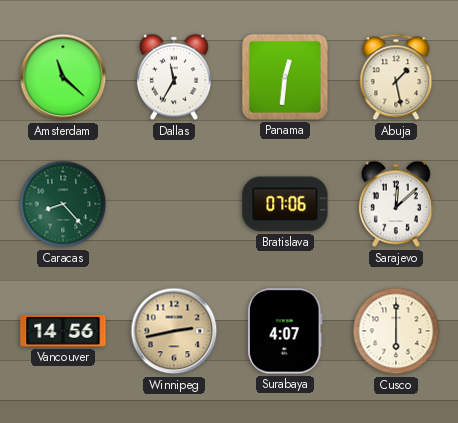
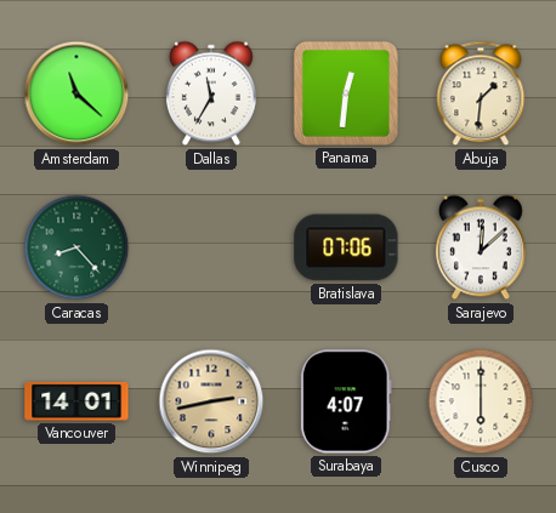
Abuja: 1:28 -> 1:31
Vancouver: 14:56 -> 14:01
